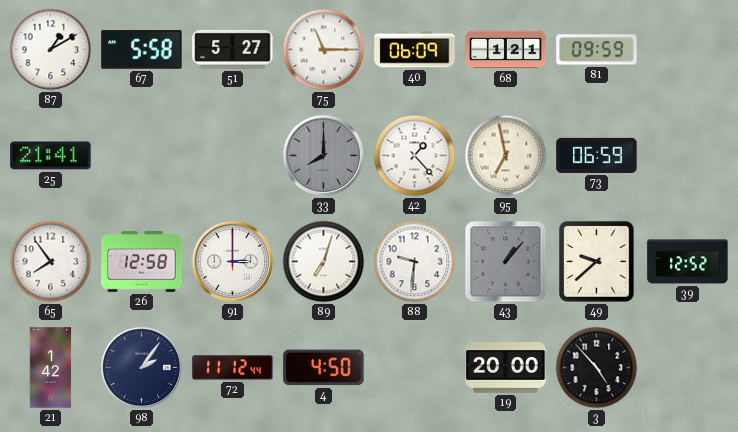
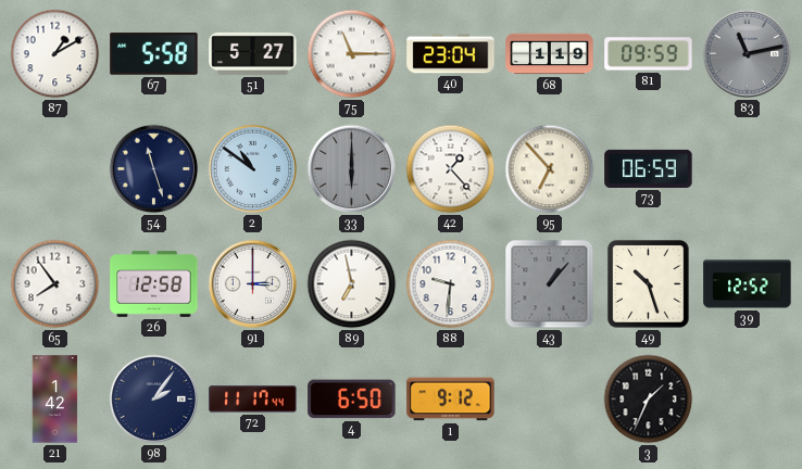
40: 06:09 -> 23:04
68: 1:21 -> 1:19
83: none -> 11:13
25: 21:41 -> none
54: none -> 11:27
2: none -> 10:51
33: 8:00 -> 6:00
95: 6:58 -> 6:53
89: 7:03 -> 6:58
49: 9:38 -> 10:27
72: 11:12 -> 11:17
4: 4:50 -> 6:50
1: none -> 9:12
19: 20:00 -> none
3: 4:53 -> 1:34
